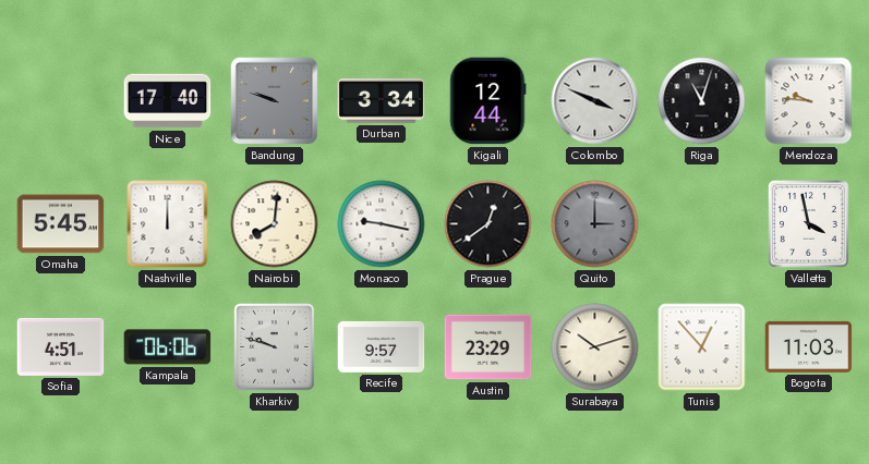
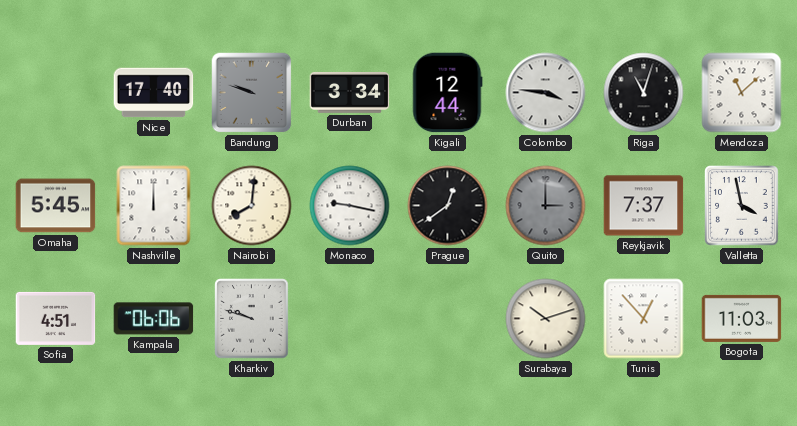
Colombo: 3:49 -> 3:46
Mendoza: 9:46 -> 11:08
Reykjavik: none -> 7:37
Recife: 9:57 -> none
Austin: 23:29 -> none
